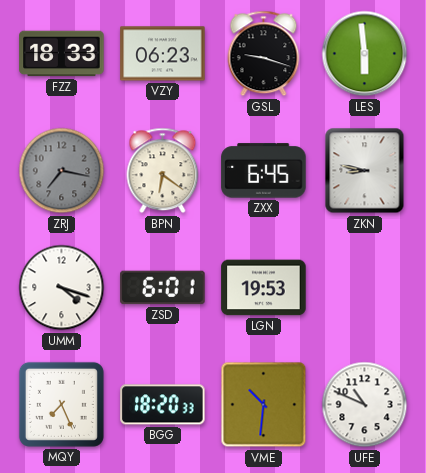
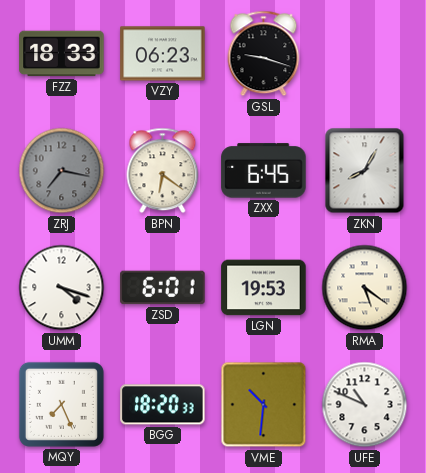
LES: 5:59 -> none
ZKN: 8:47 -> 8:05
RMA: none -> 5:21
